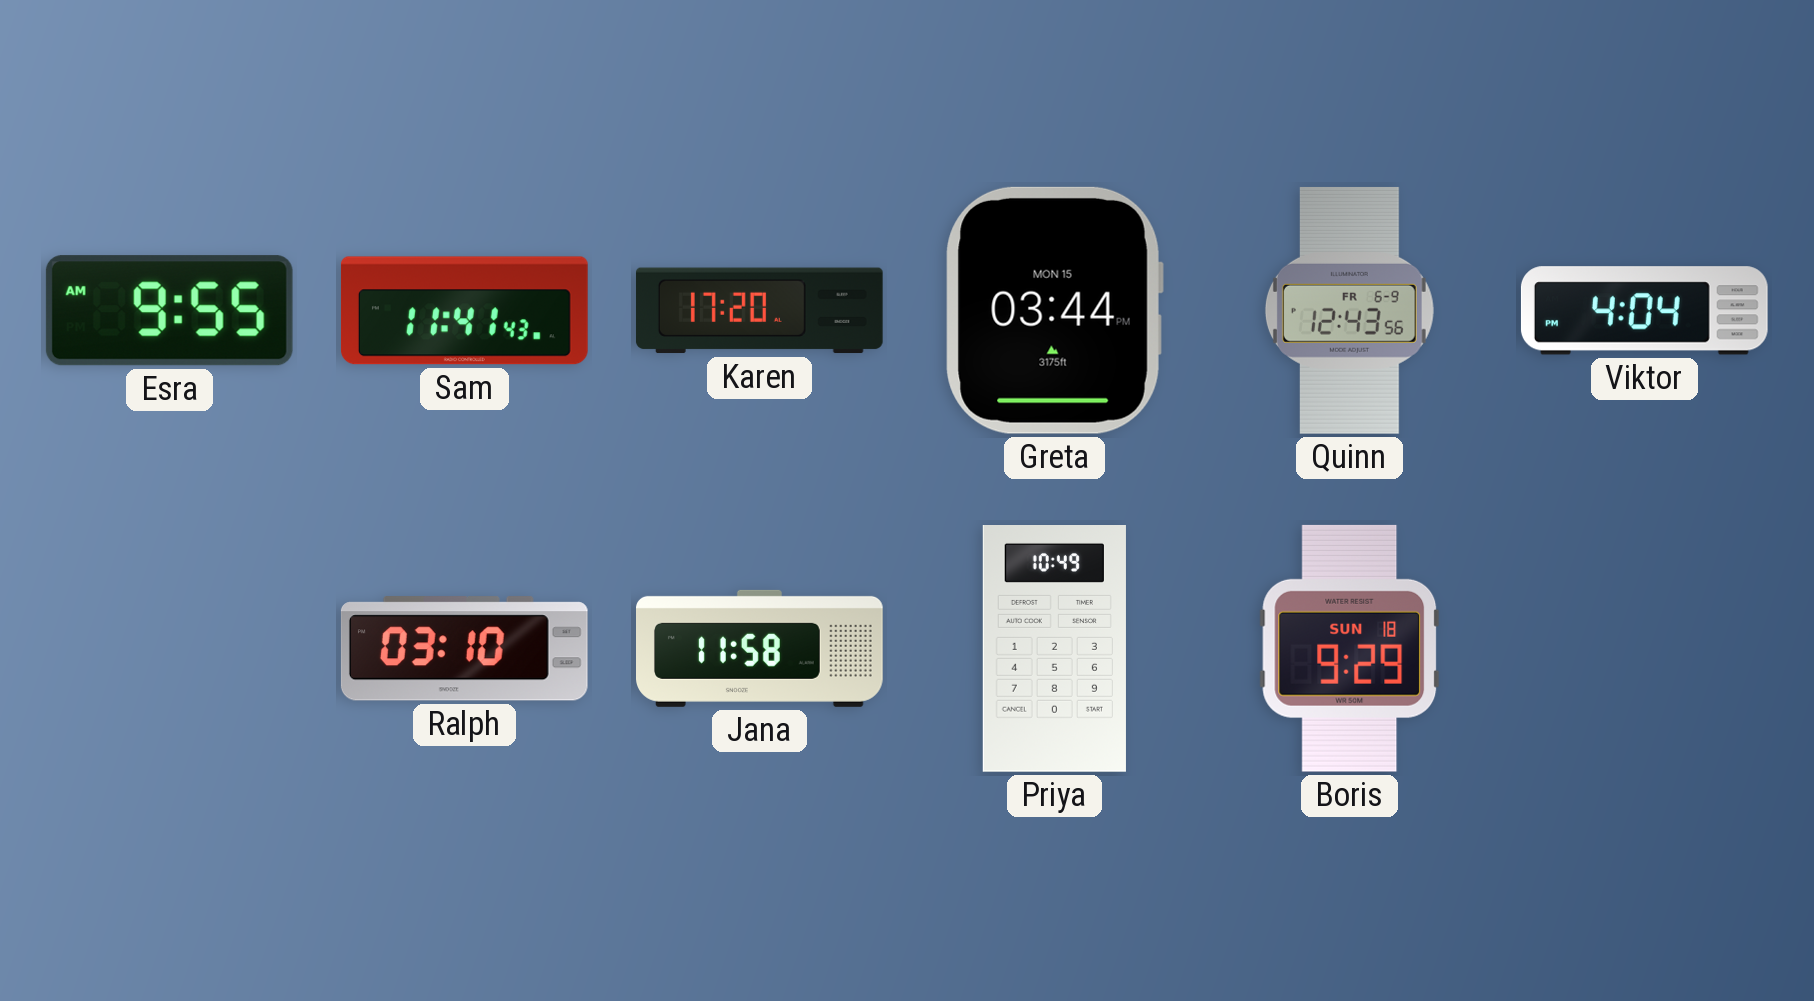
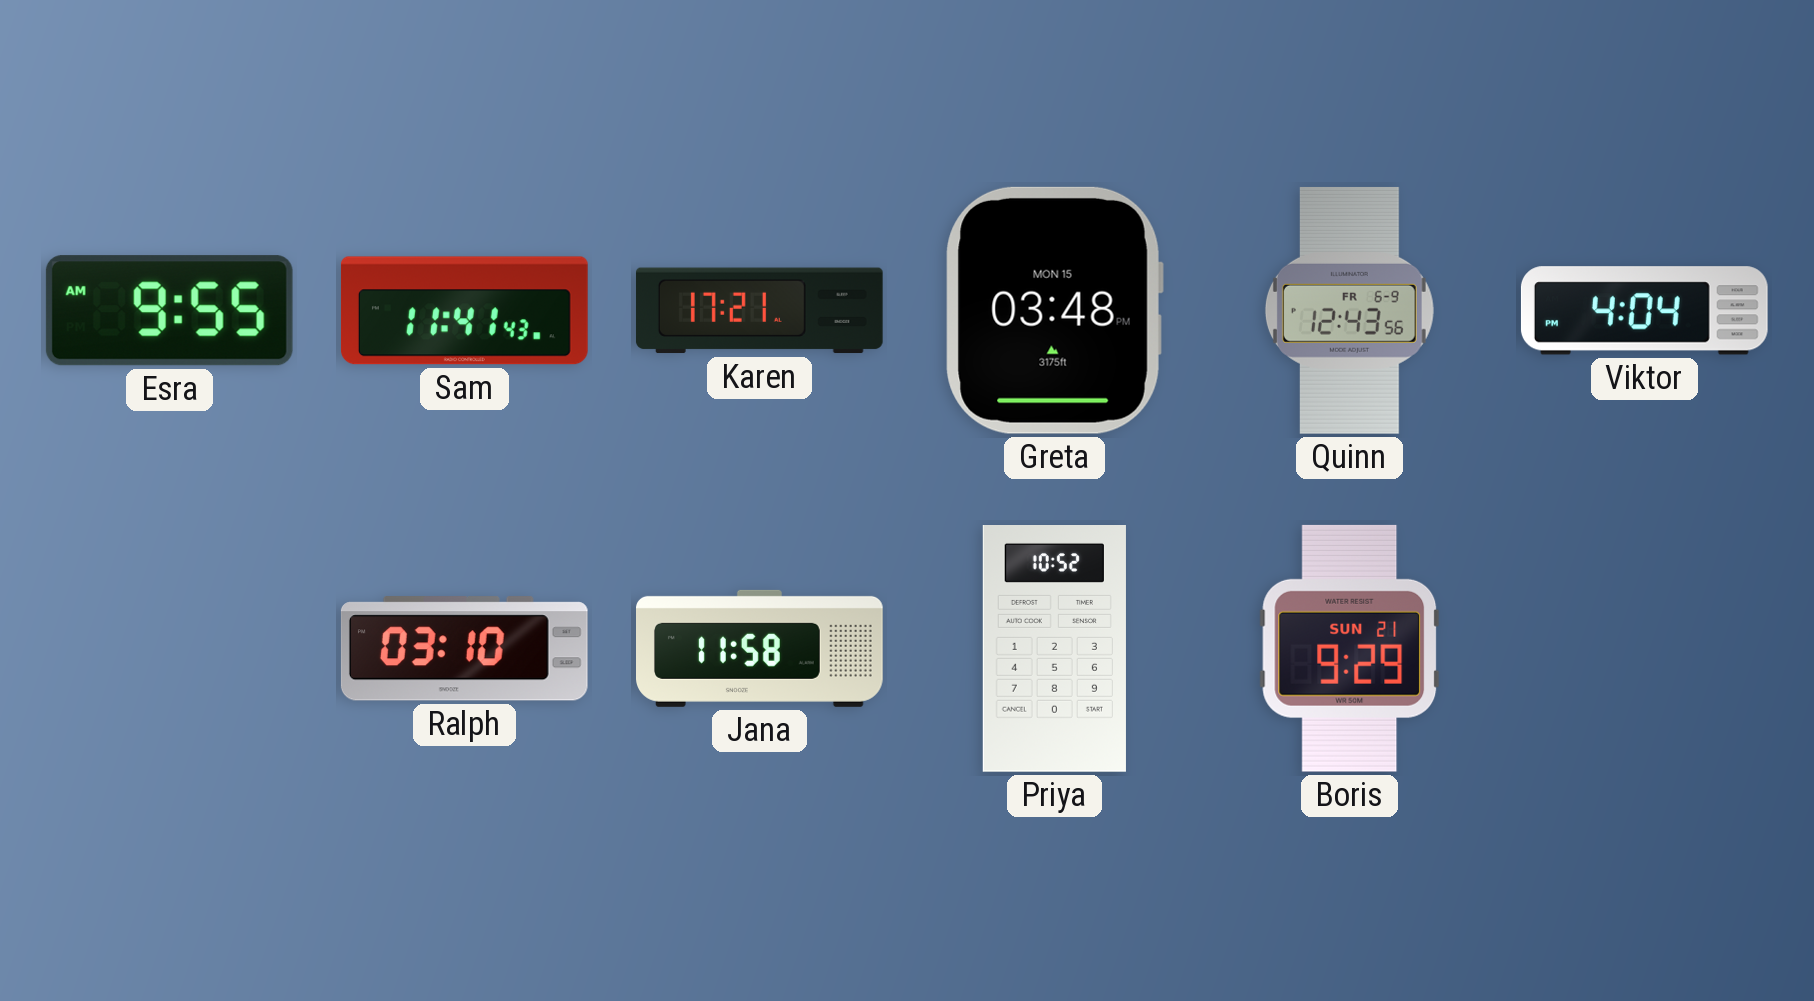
Karen: 17:20 -> 17:21
Greta: 03:44 -> 03:48
Priya: 10:49 -> 10:52
Boris date: SUN 18 -> SUN 21
